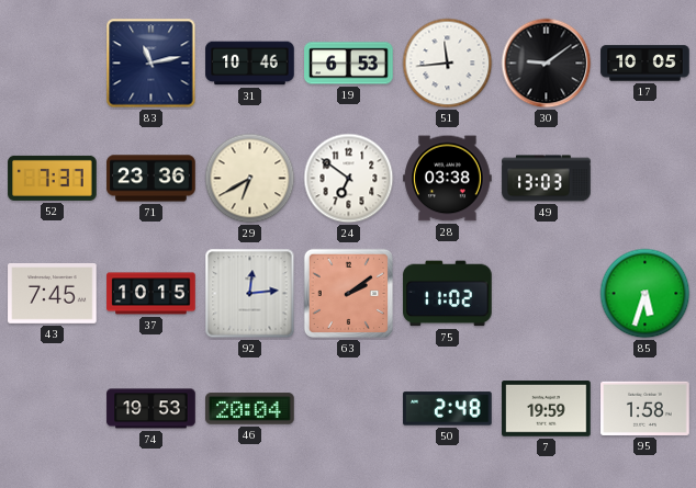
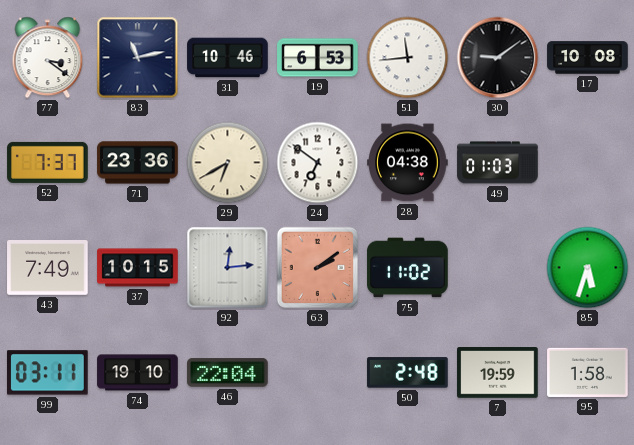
77: none -> 3:21
17: 10:05 -> 10:08
28: 03:38 -> 04:38
49: 13:03 -> 01:03
43: 7:45 -> 7:49
99: none -> 03:11
74: 19:53 -> 19:10
46: 20:04 -> 22:04
